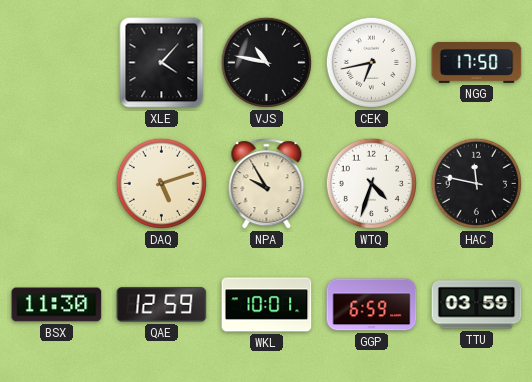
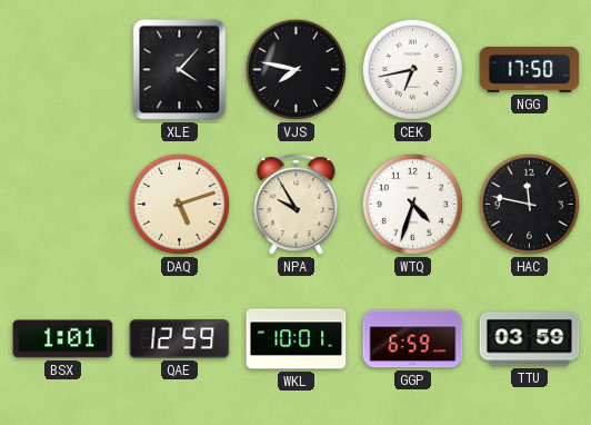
VJS: 10:47 -> 7:47
BSX: 11:30 -> 1:01
